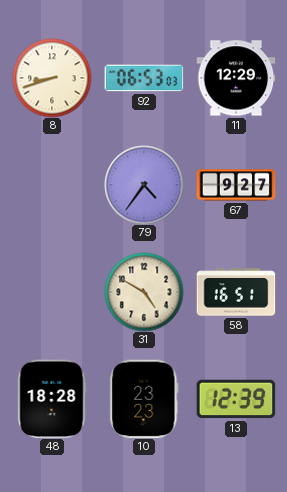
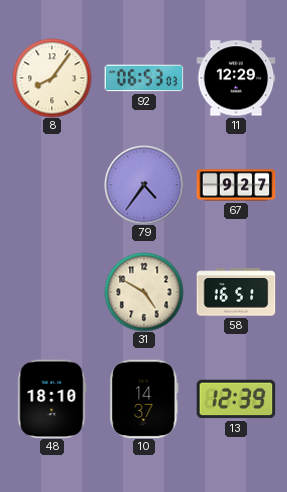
8: 8:42 -> 8:06
48: 18:28 -> 18:10
10: 23:23 -> 14:37
